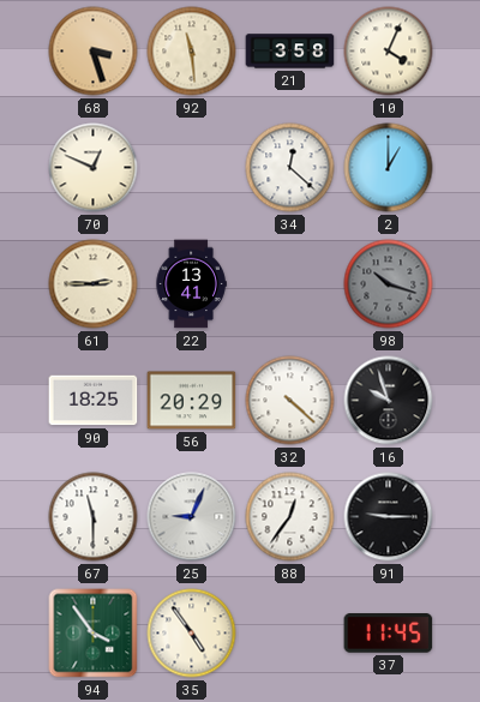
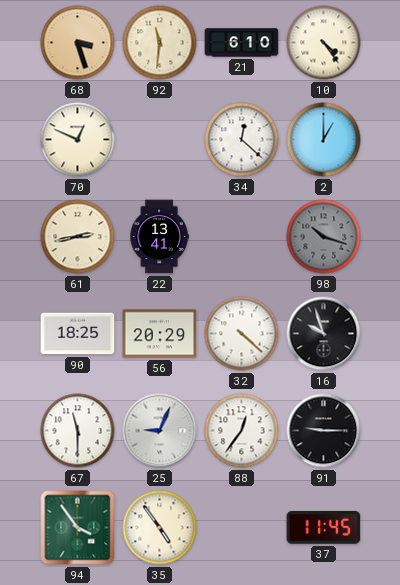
92: 11:29 -> 11:31
21: 3:58 -> 6:10
10: 4:04 -> 4:24
61: 2:45 -> 2:43
